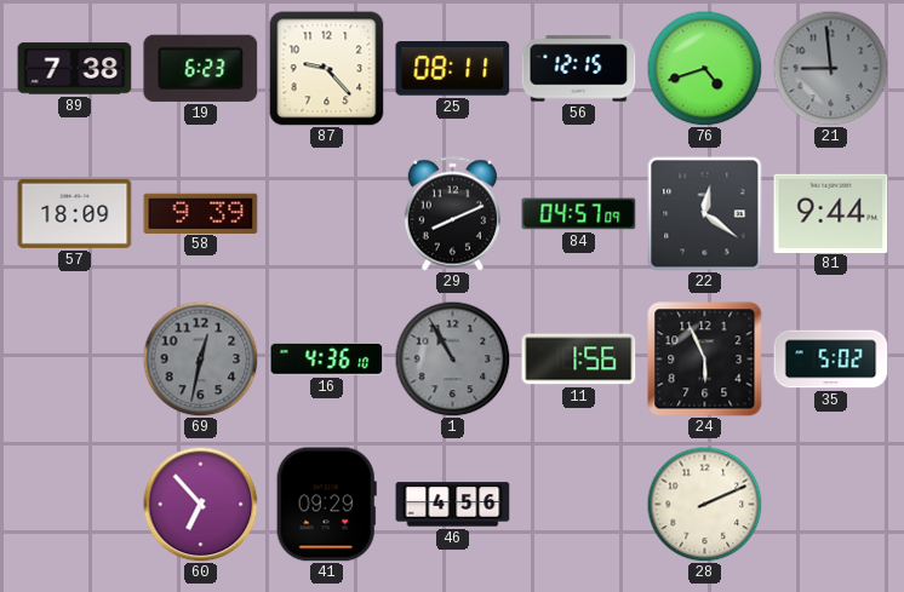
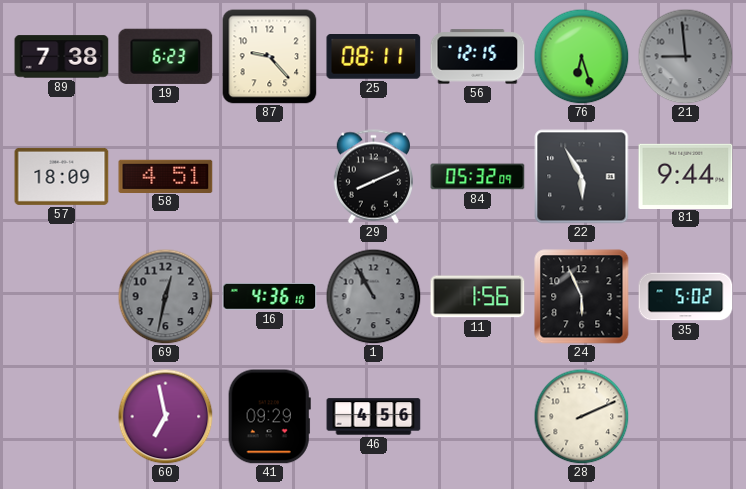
76: 4:42 -> 6:27
58: 9:39 -> 4:51
84: 04:57 -> 05:32
22: 12:21 -> 5:55
60: 6:53 -> 6:58
